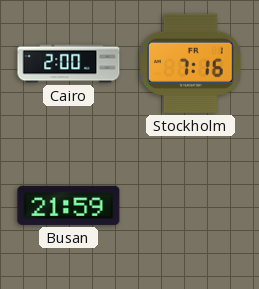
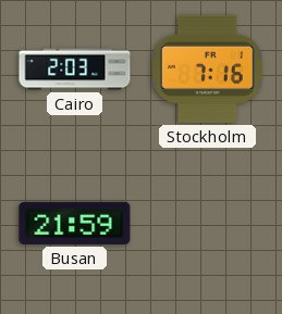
Cairo: 2:00 -> 2:03
